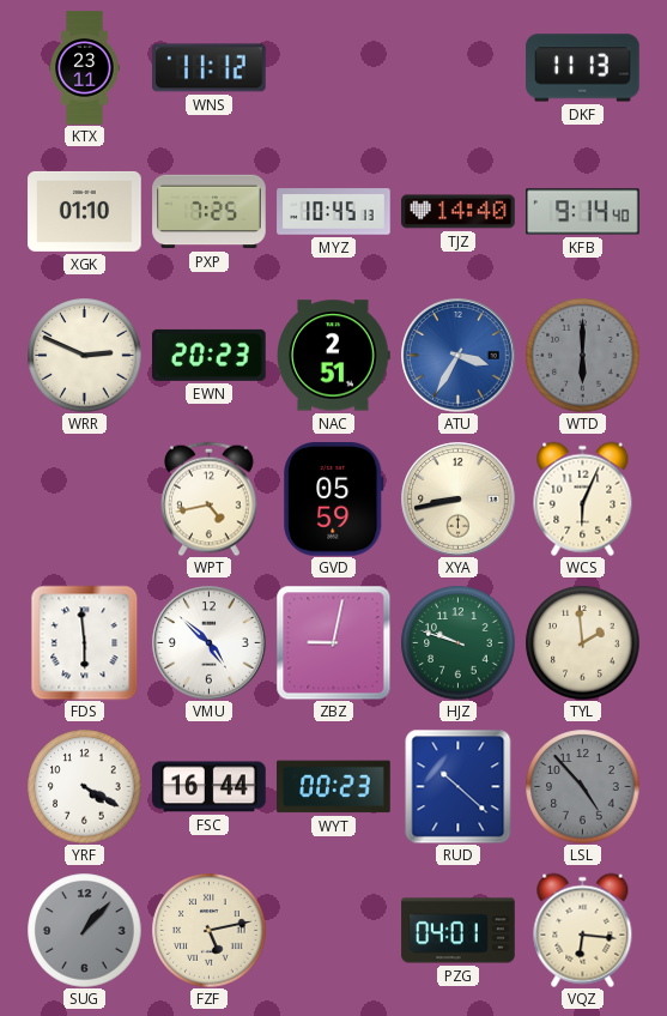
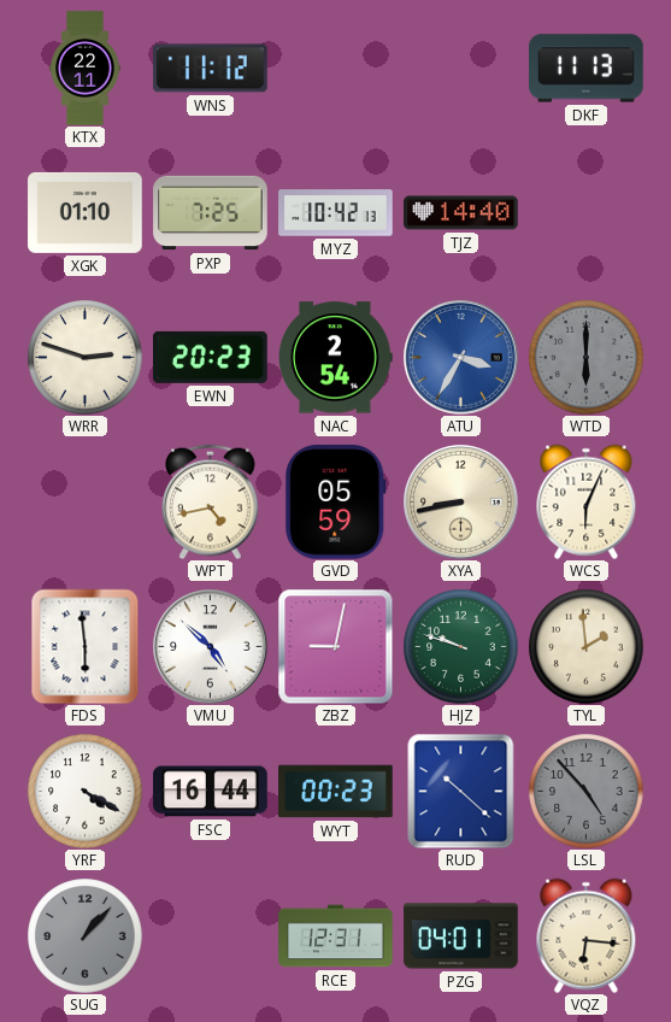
KTX: 23:11 -> 22:11
MYZ: 10:45 -> 10:42
KFB: 9:14 -> none
WRR: 2:49 -> 2:48
NAC: 2:51 -> 2:54
FZF: 5:13 -> none
RCE: none -> 12:31
